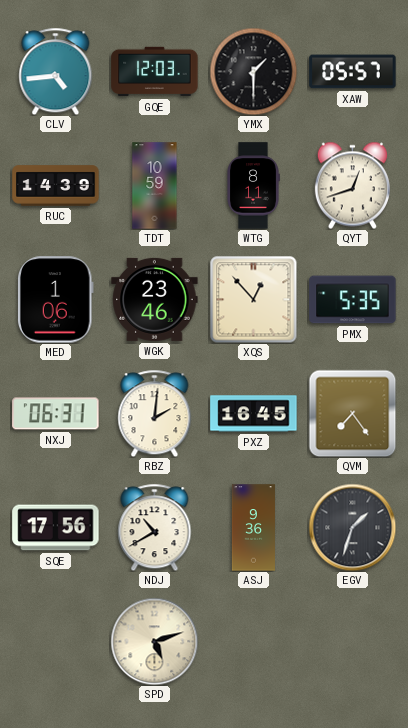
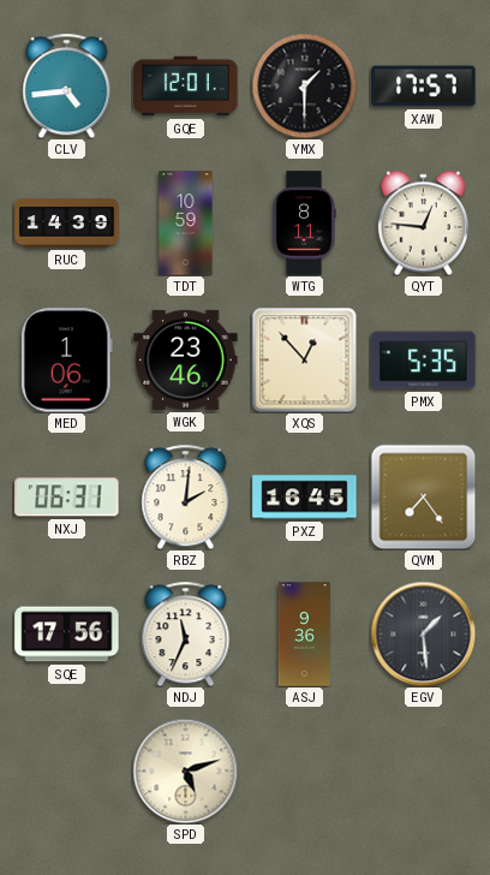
GQE: 12:03 -> 12:01
XAW: 05:57 -> 17:57
QYT: 12:42 -> 12:46
NDJ: 10:40 -> 11:34
EGV: 1:33 -> 1:29
